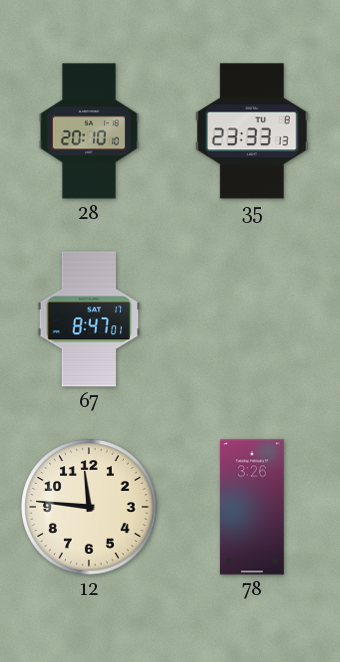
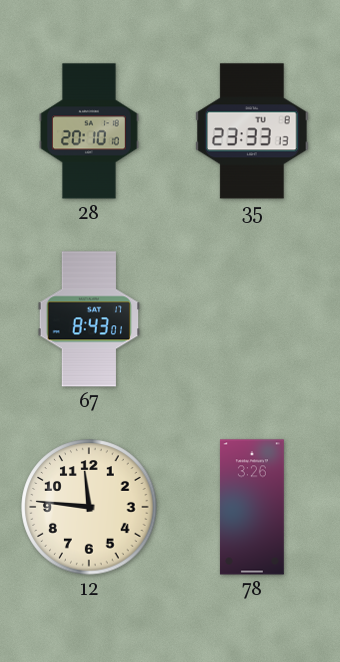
67: 8:47 -> 8:43
